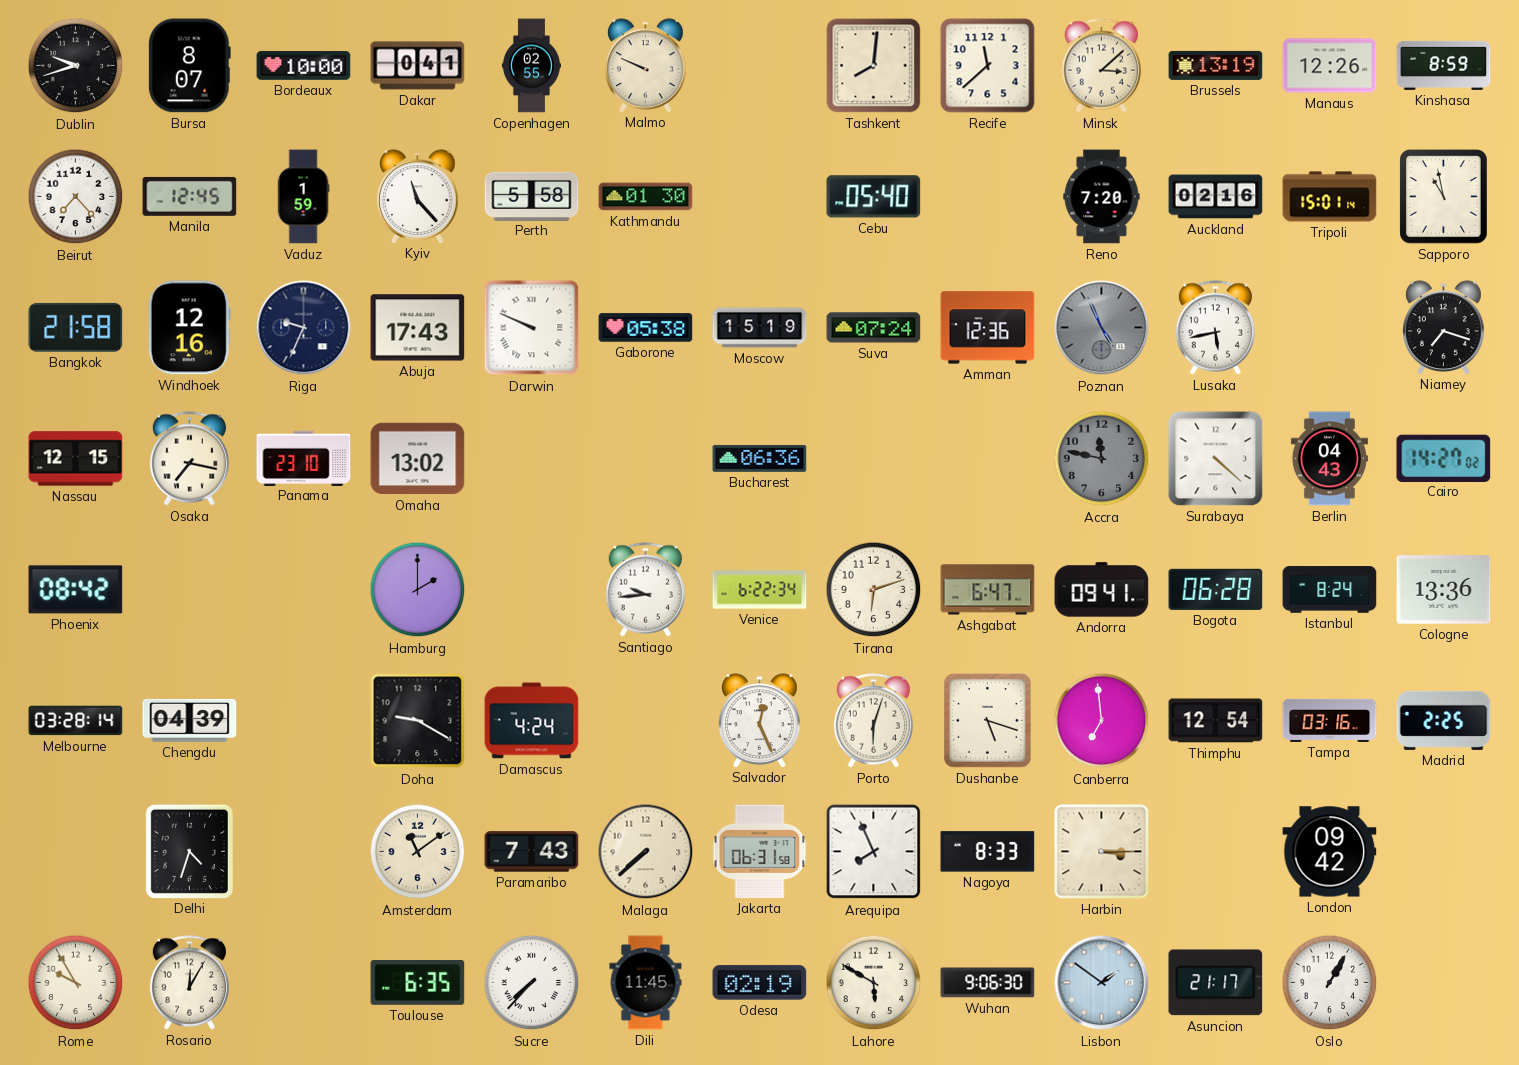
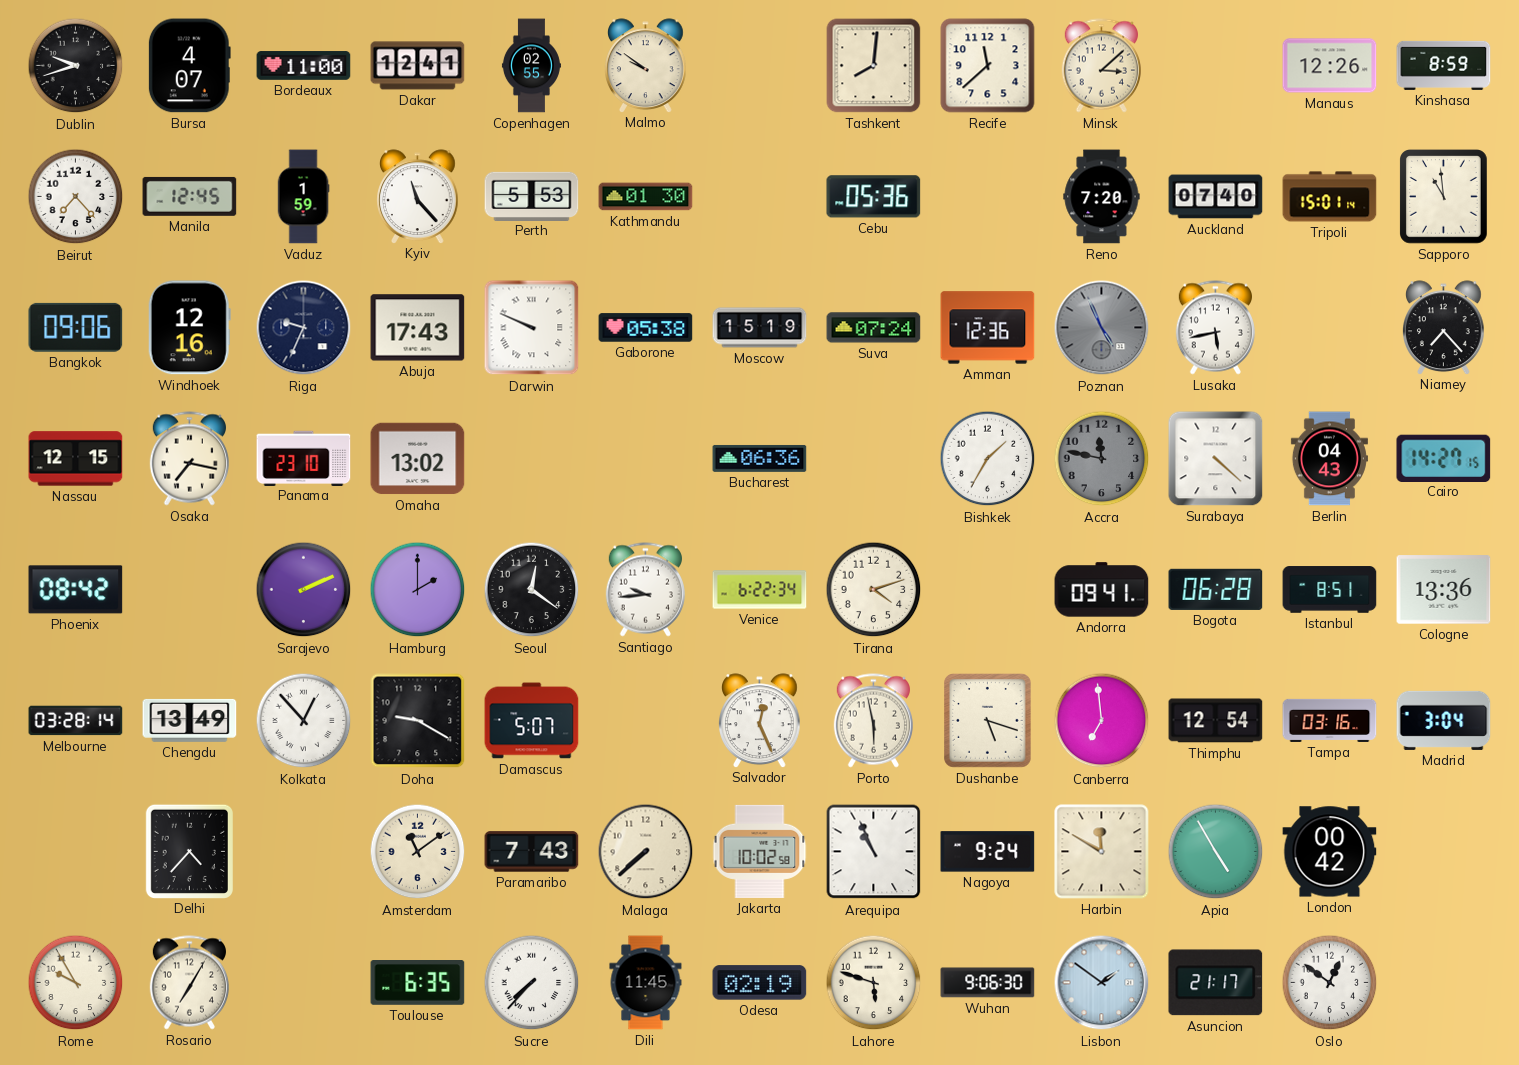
Bursa: 8:07 -> 4:07
Bordeaux: 10:00 -> 11:00
Dakar: 0:41 -> 12:41
Malmo: 9:49 -> 9:51
Brussels: 13:19 -> none
Perth: 5:58 -> 5:53
Cebu: 05:40 -> 05:36
Auckland: 02:16 -> 07:40
Sapporo: 10:58 -> 10:59
Bangkok: 21:58 -> 09:06
Niamey: 7:18 -> 7:23
Bishkek: none -> 1:35
Cairo: 14:27:02 -> 14:27:15
Sarajevo: none -> 2:11
Seoul: none -> 12:21
Tirana: 6:12 -> 4:12
Ashgabat: 6:47 -> none
Istanbul: 8:24 -> 8:51
Chengdu: 04:39 -> 13:49
Kolkata: none -> 12:53
Damascus: 4:24 -> 5:07
Porto: 6:03 -> 5:58
Madrid: 2:25 -> 3:04
Delhi: 4:33 -> 4:37
Jakarta: 06:31 -> 10:02
Arequipa: 7:56 -> 10:56
Nagoya: 8:33 -> 9:24
Harbin: 3:15 -> 11:50
Apia: none -> 4:55
London: 09:42 -> 00:42
Rosario: 12:05 -> 7:05
Lahore: 5:50 -> 5:48
Oslo: 1:05 -> 12:51
